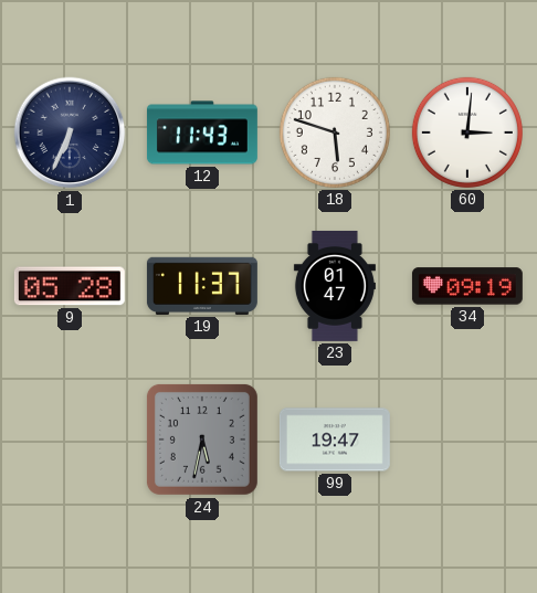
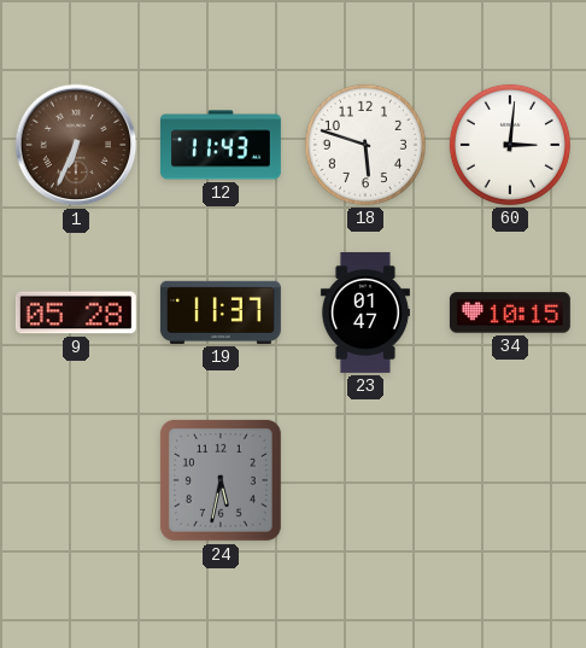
1 dial: navy -> brown
34: 09:19 -> 10:15
99: 19:47 -> none
